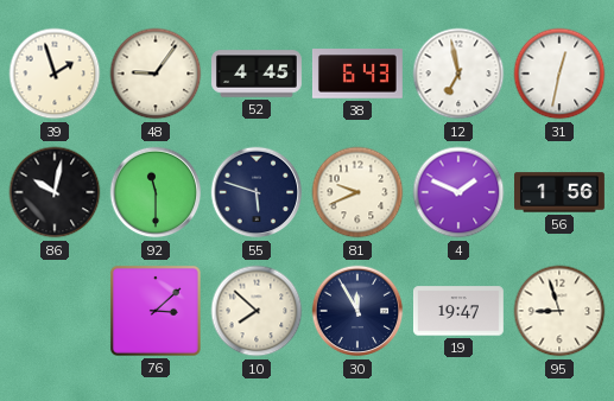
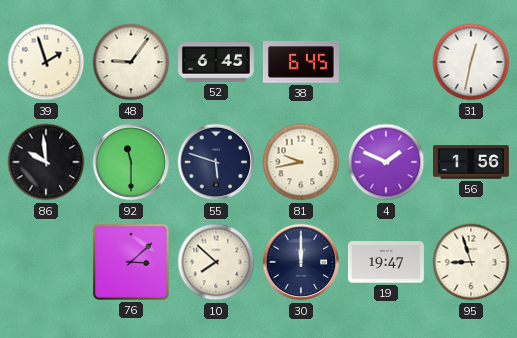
52: 4:45 -> 6:45
38: 6:43 -> 6:45
12: 6:58 -> none
86: 10:02 -> 9:59
81: 9:41 -> 9:43
30: 11:55 -> 12:00
